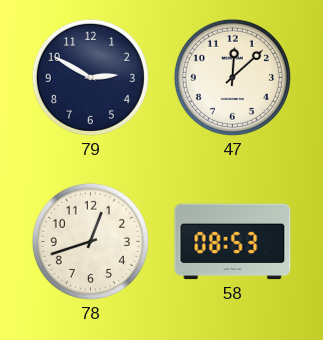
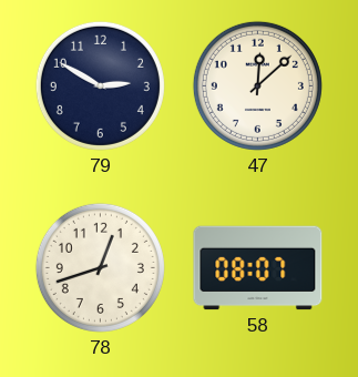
58: 08:53 -> 08:07
